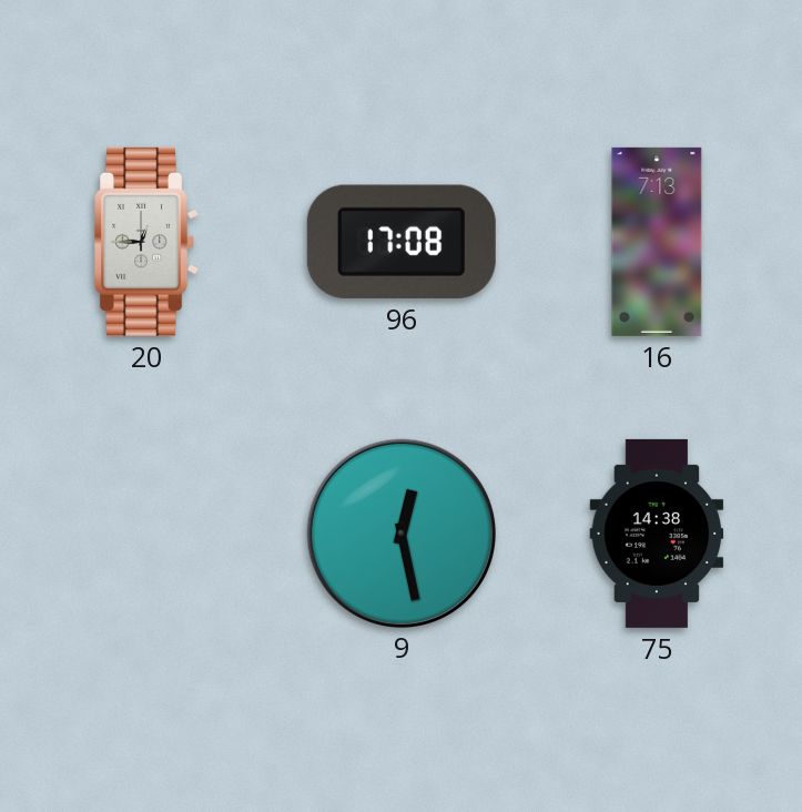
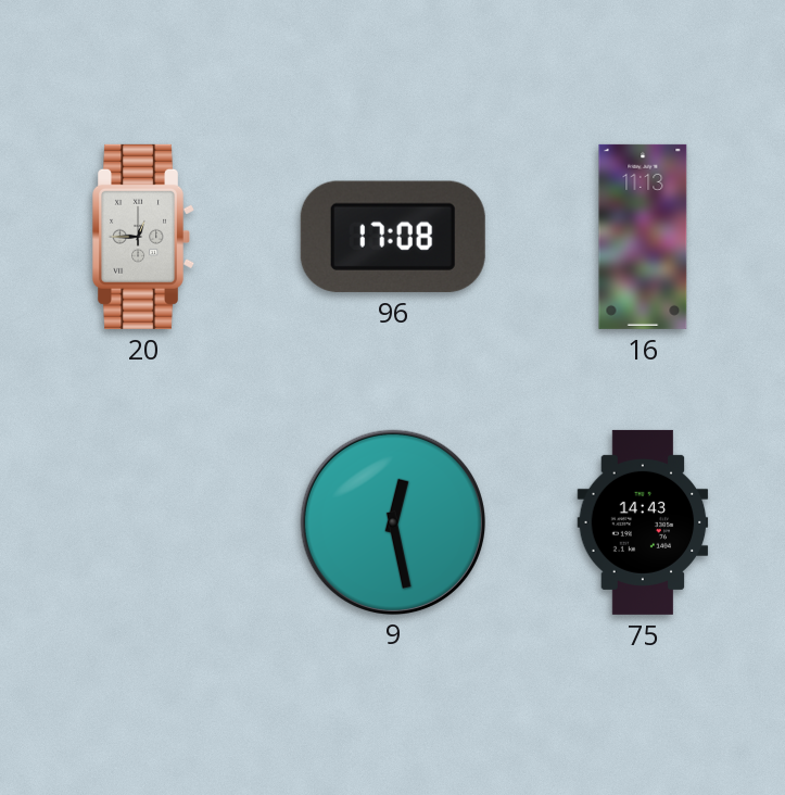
16: 7:13 -> 11:13
75: 14:38 -> 14:43
